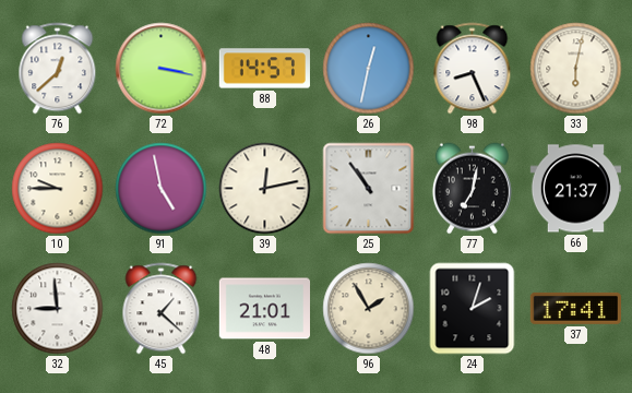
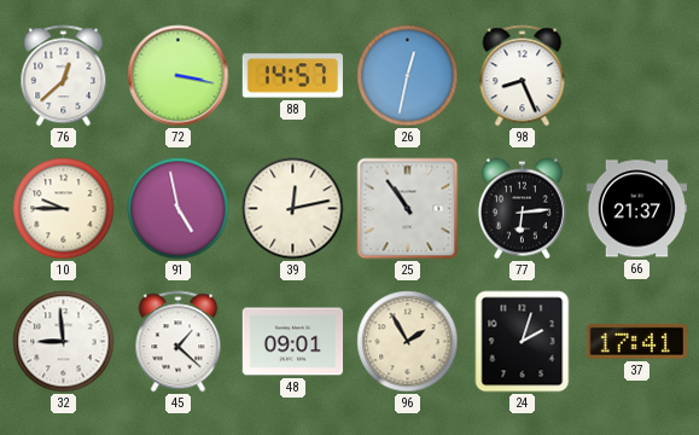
33: 6:02 -> none
77: 7:02 -> 6:14
48: 21:01 -> 09:01
